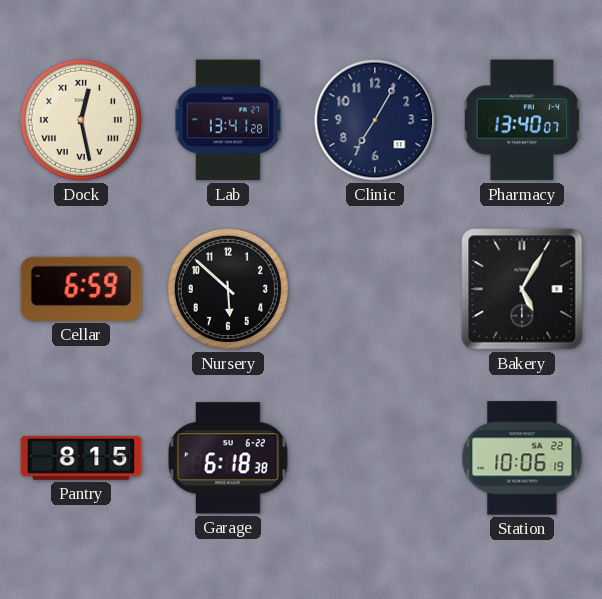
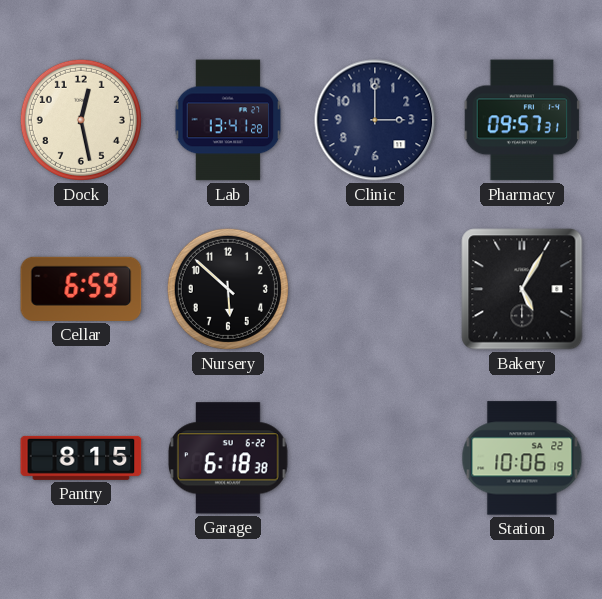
Dock numerals: Roman -> Arabic
Clinic: 7:05 -> 3:00
Pharmacy: 13:40 -> 09:57
